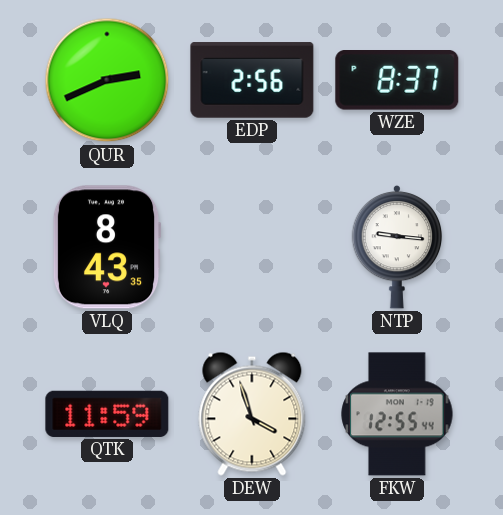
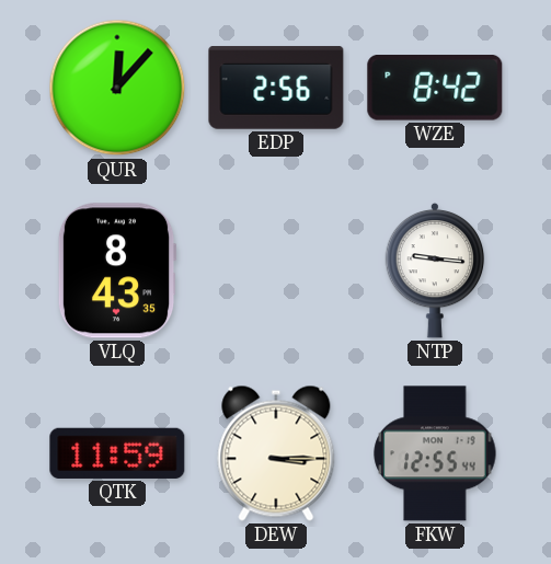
QUR: 2:41 -> 12:07
WZE: 8:37 -> 8:42
DEW: 3:57 -> 3:15
